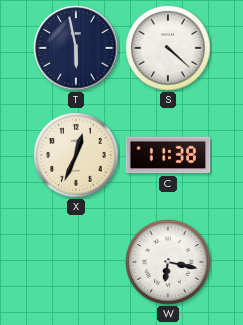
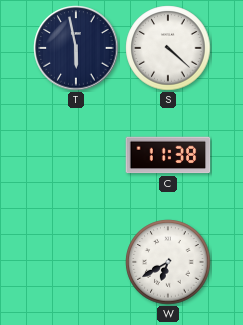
X: 12:34 -> none
W: 6:17 -> 6:40
